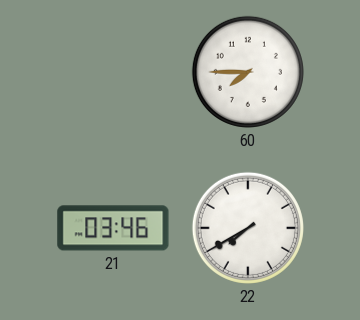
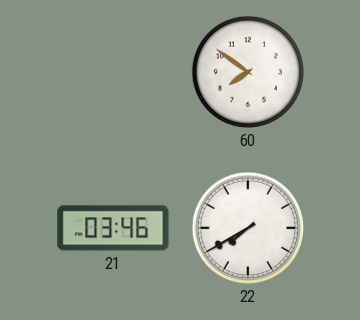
60: 7:45 -> 7:51
